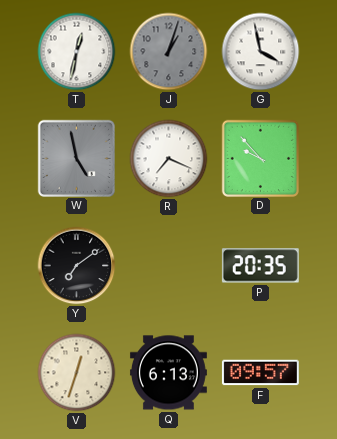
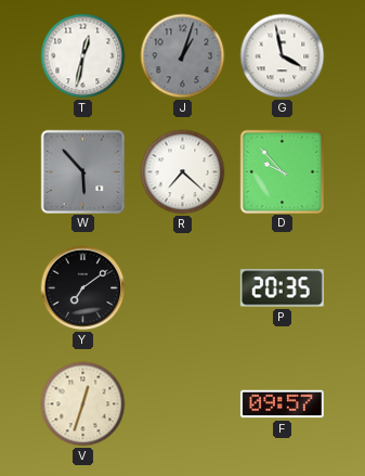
W: 4:58 -> 5:53
R: 7:19 -> 7:22
Q: 6:13 -> none
